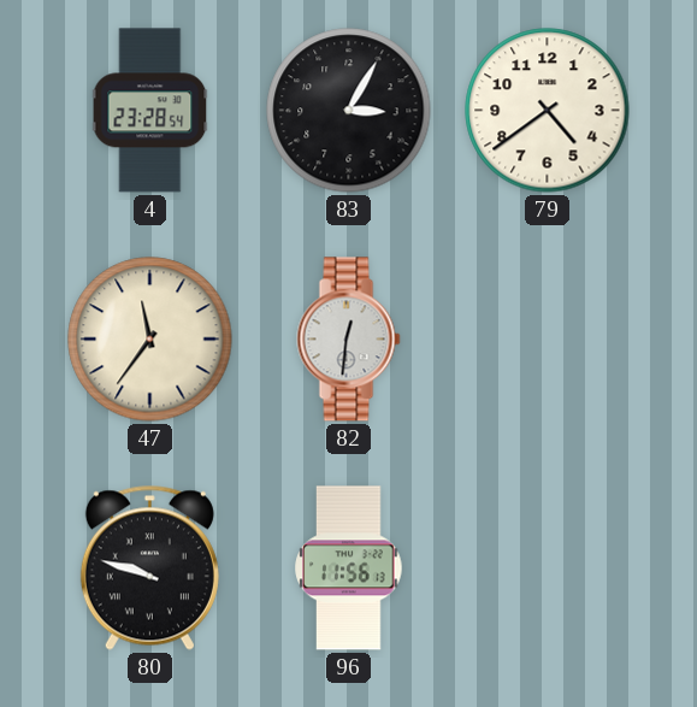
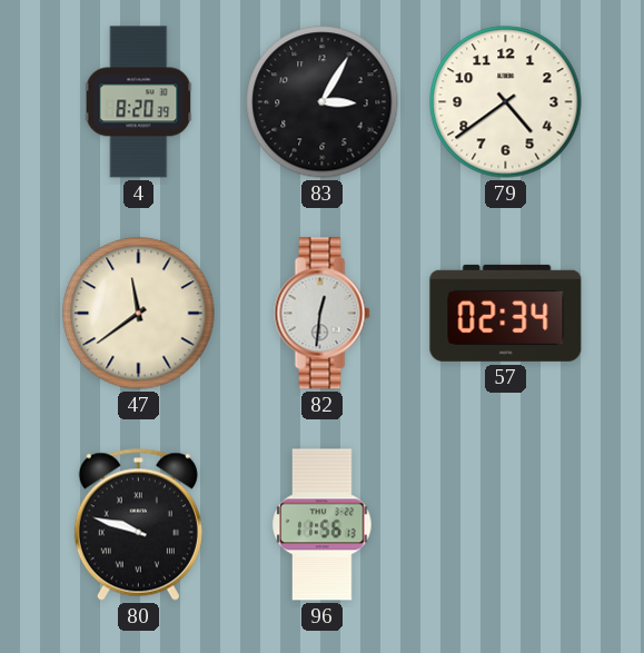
4: 23:28 -> 8:20
47: 11:36 -> 11:39
57: none -> 02:34
